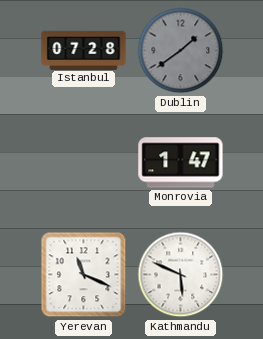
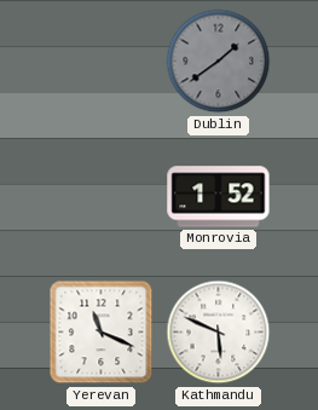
Istanbul: 07:28 -> none
Monrovia: 1:47 -> 1:52
